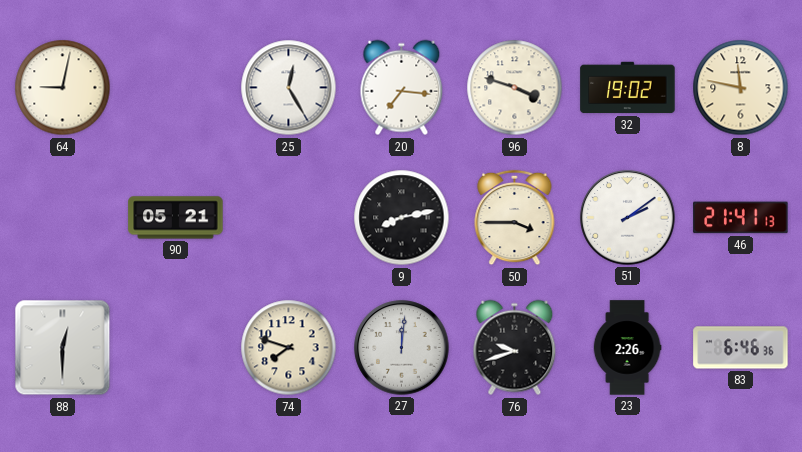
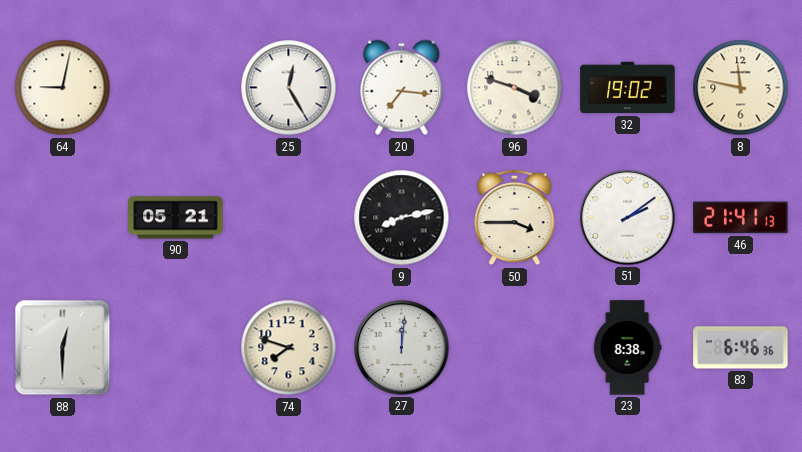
76: 9:42 -> none
23: 2:26 -> 8:38
